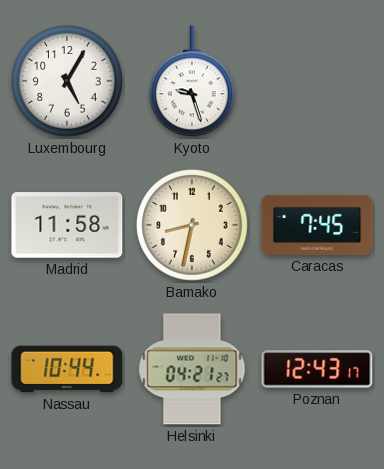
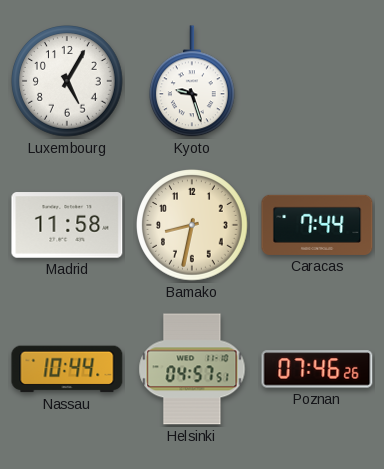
Caracas: 7:45 -> 7:44
Helsinki: 04:21 -> 04:57
Poznan: 12:43 -> 07:46
